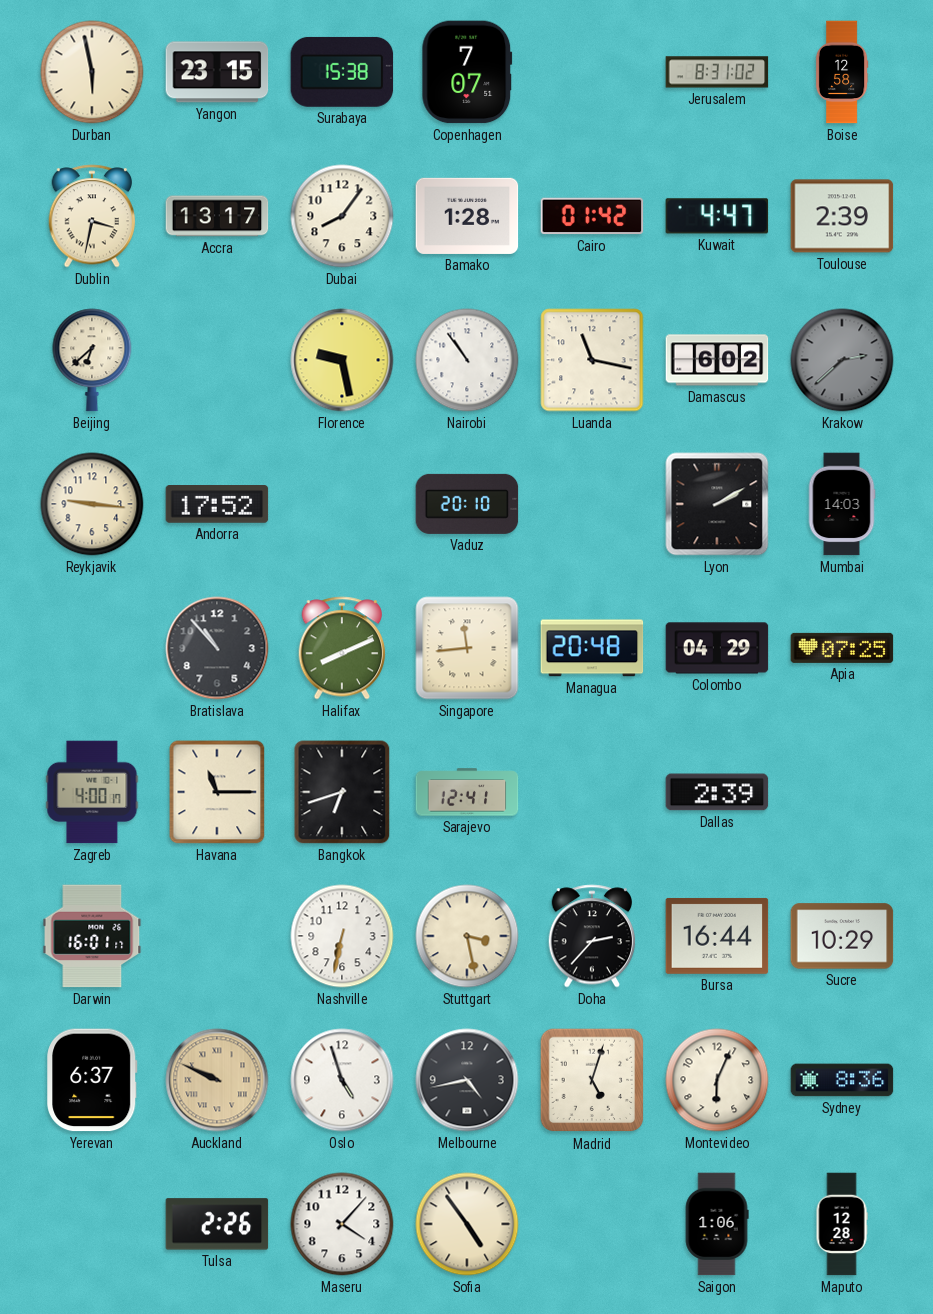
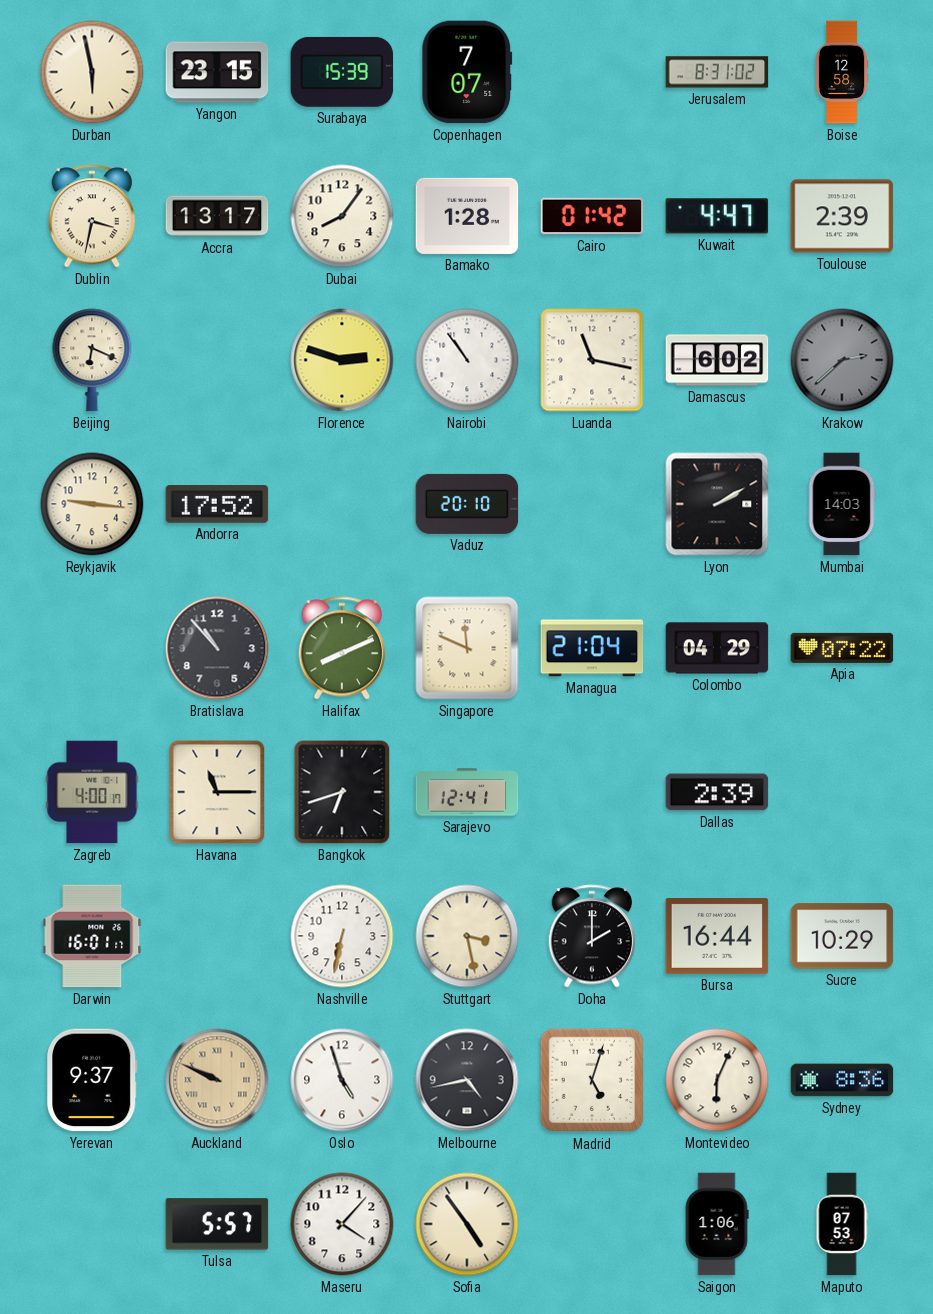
Surabaya: 15:38 -> 15:39
Beijing: 6:38 -> 6:19
Florence: 9:28 -> 2:48
Singapore: 11:44 -> 11:49
Managua: 20:48 -> 21:04
Apia: 07:25 -> 07:22
Doha: 2:37 -> 2:00
Yerevan: 6:37 -> 9:37
Tulsa: 2:26 -> 5:57
Maputo: 12:28 -> 07:53
